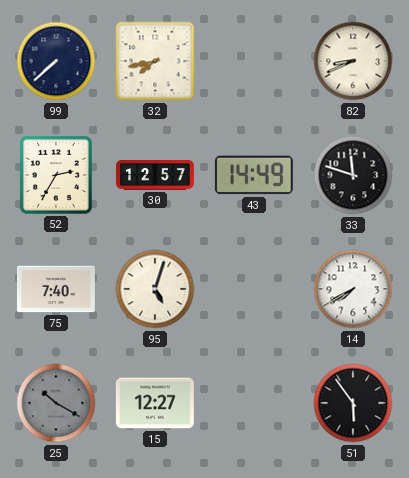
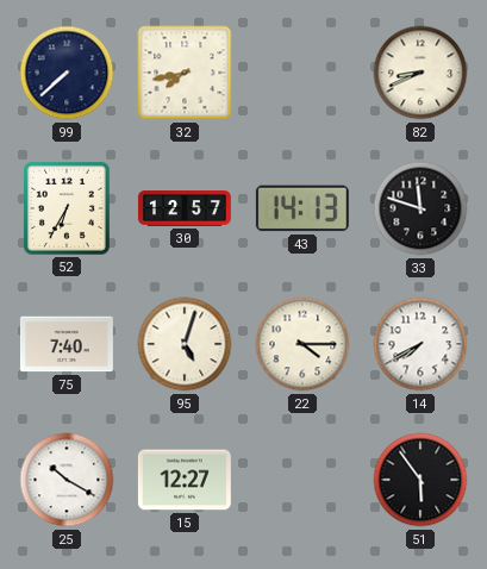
52: 2:35 -> 6:35
43: 14:49 -> 14:13
22: none -> 4:15
25 dial: grey -> white
